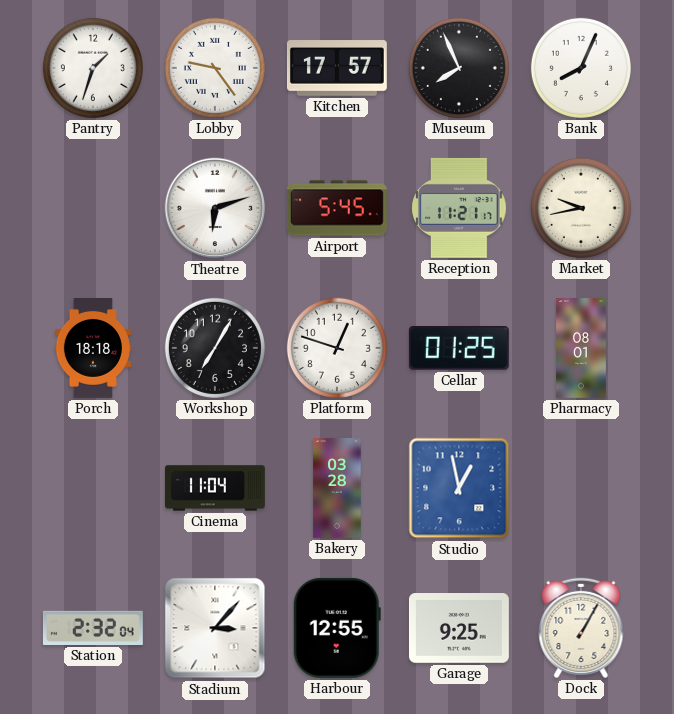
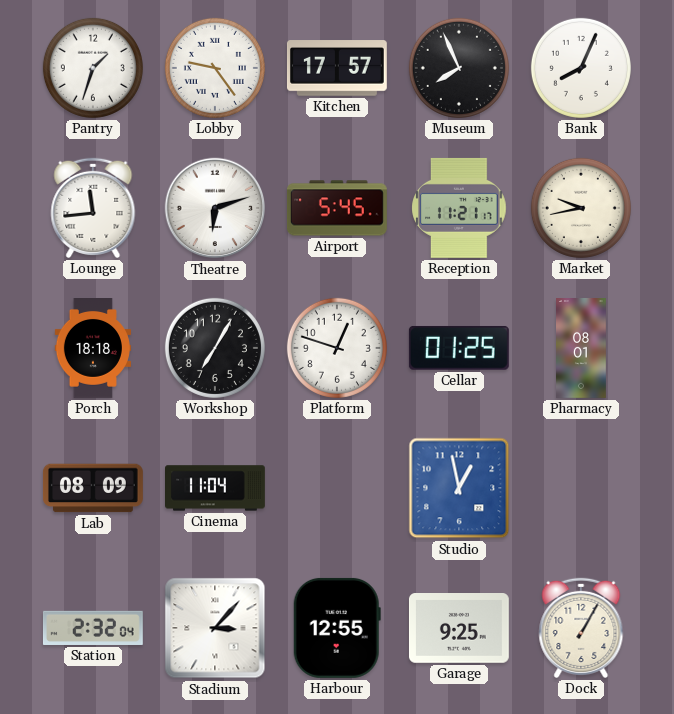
Lounge: none -> 11:44
Lab: none -> 08:09
Bakery: 03:28 -> none
